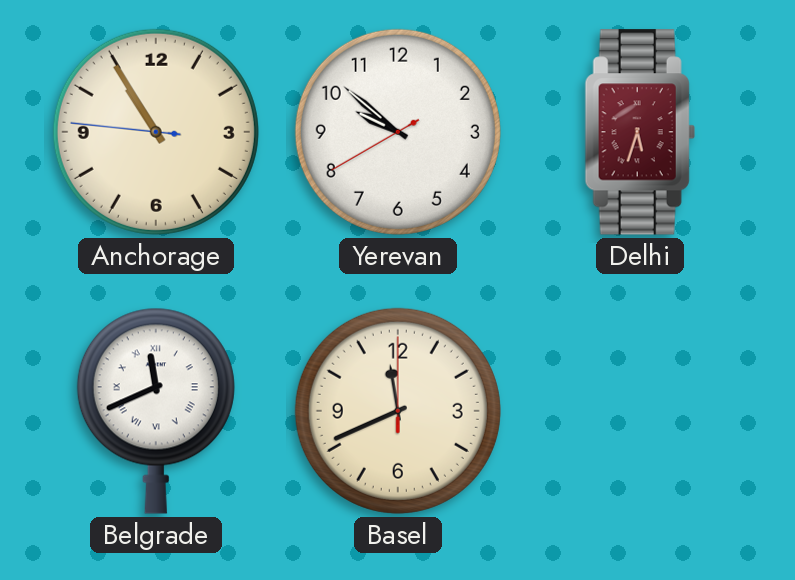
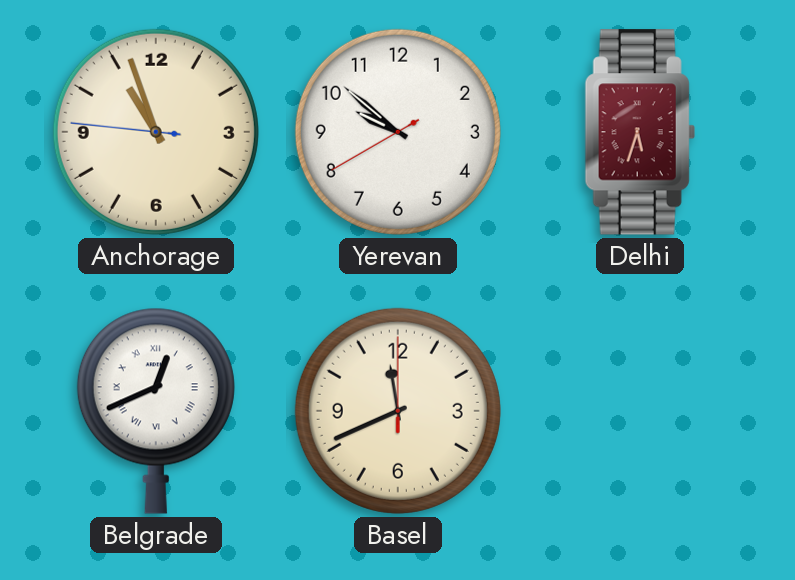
Anchorage: 10:54 -> 10:56
Belgrade: 11:41 -> 12:41
